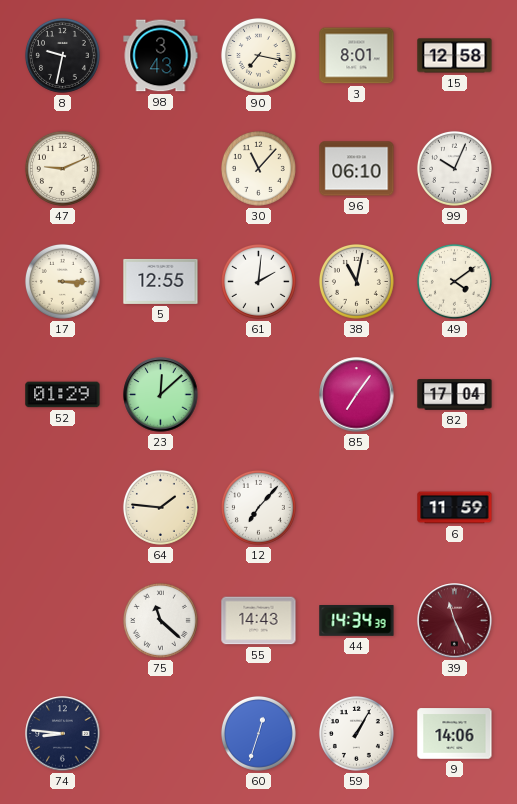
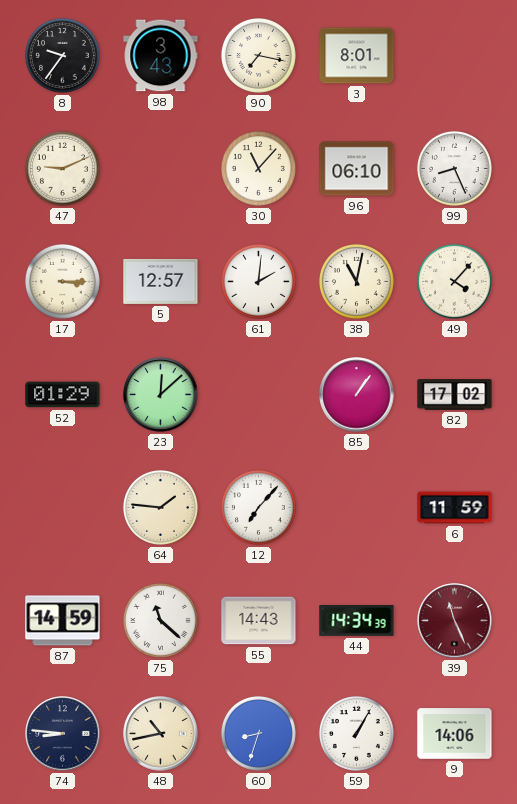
8: 9:32 -> 9:36
15: 12:58 -> none
99: 10:04 -> 8:26
5: 12:55 -> 12:57
49: 4:09 -> 4:07
85: 7:06 -> 1:06
82: 17:04 -> 17:02
87: none -> 14:59
48: none -> 10:43
60: 12:33 -> 8:33
